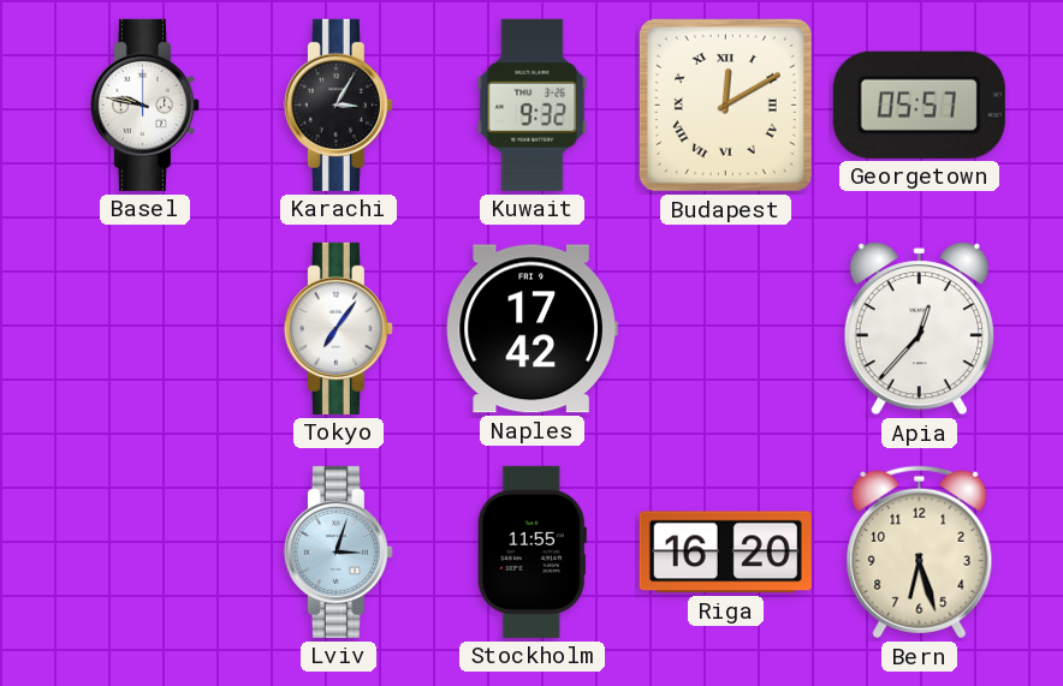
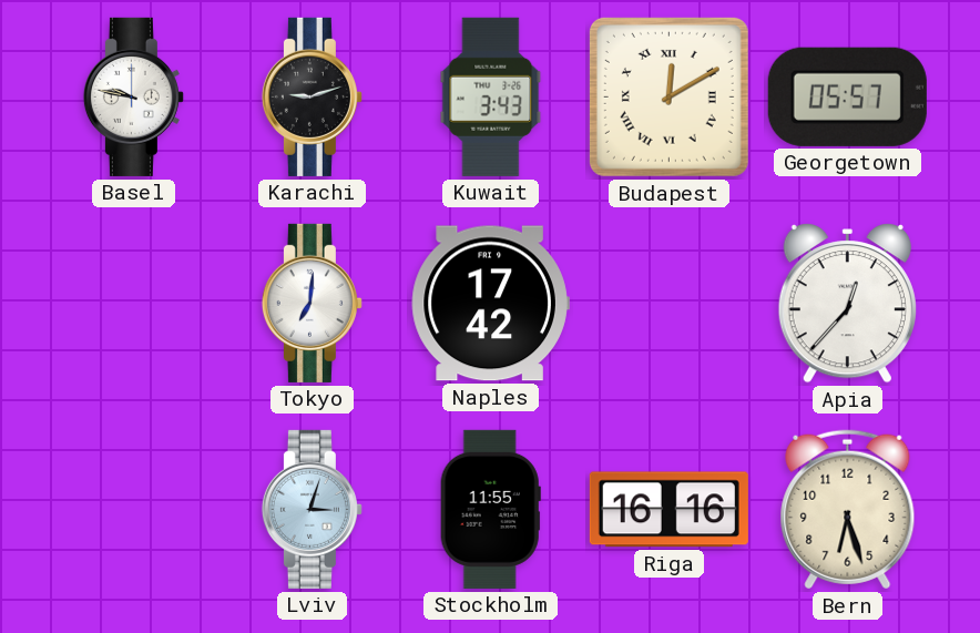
Karachi: 3:05 -> 9:12
Kuwait: 9:32 -> 3:43
Tokyo: 7:06 -> 7:01
Riga: 16:20 -> 16:16
